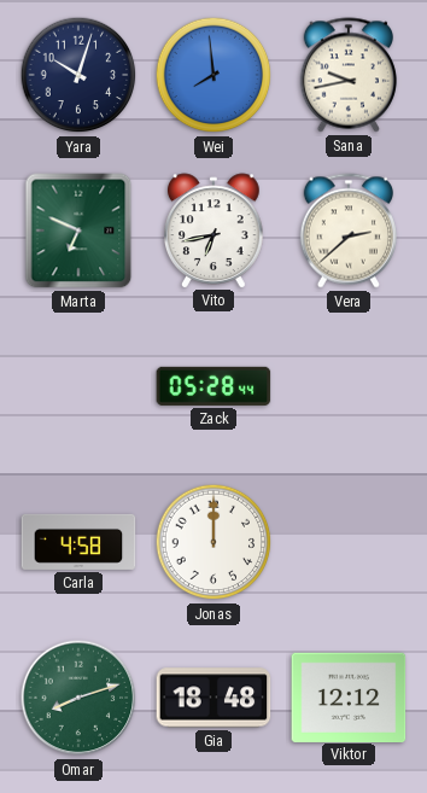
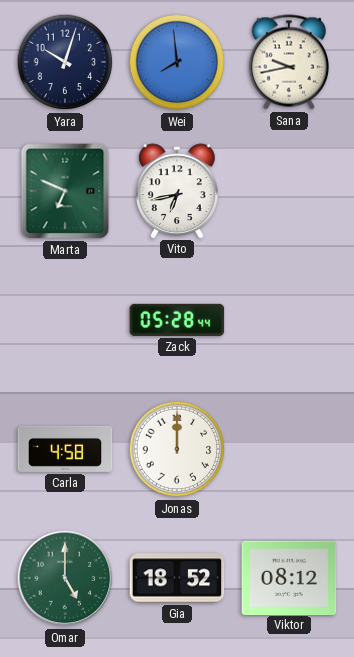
Vera: 2:38 -> none
Omar: 8:12 -> 5:00
Gia: 18:48 -> 18:52
Viktor: 12:12 -> 08:12
